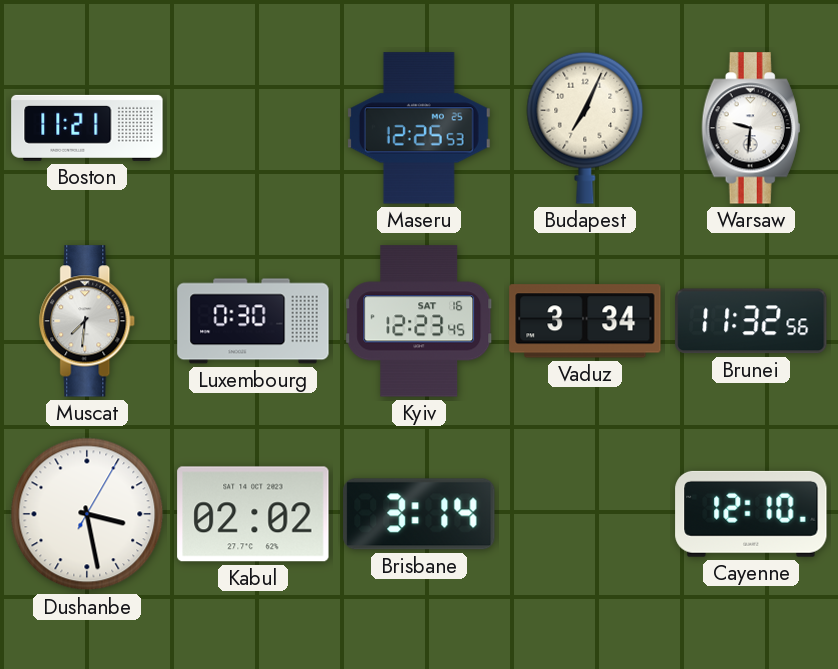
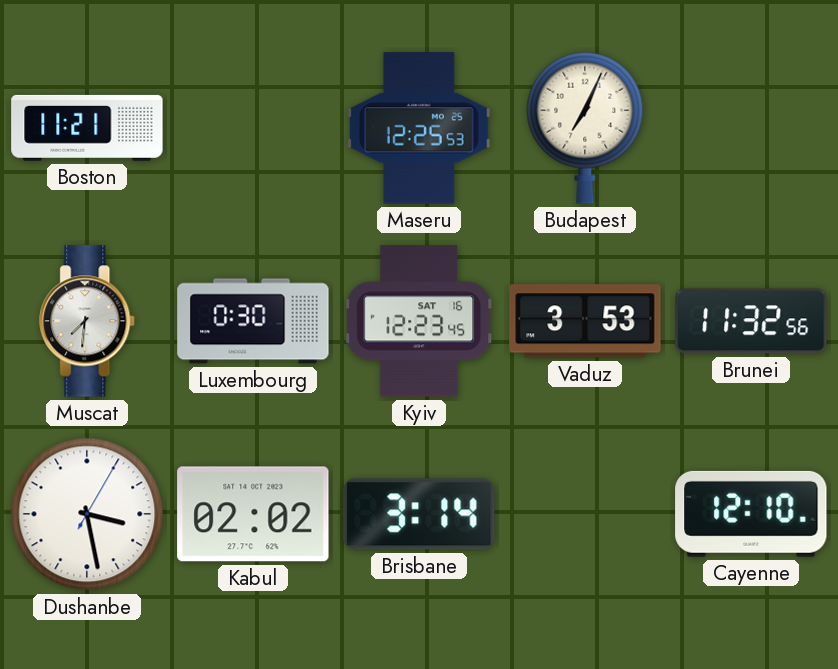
Warsaw: 9:31 -> none
Vaduz: 3:34 -> 3:53
